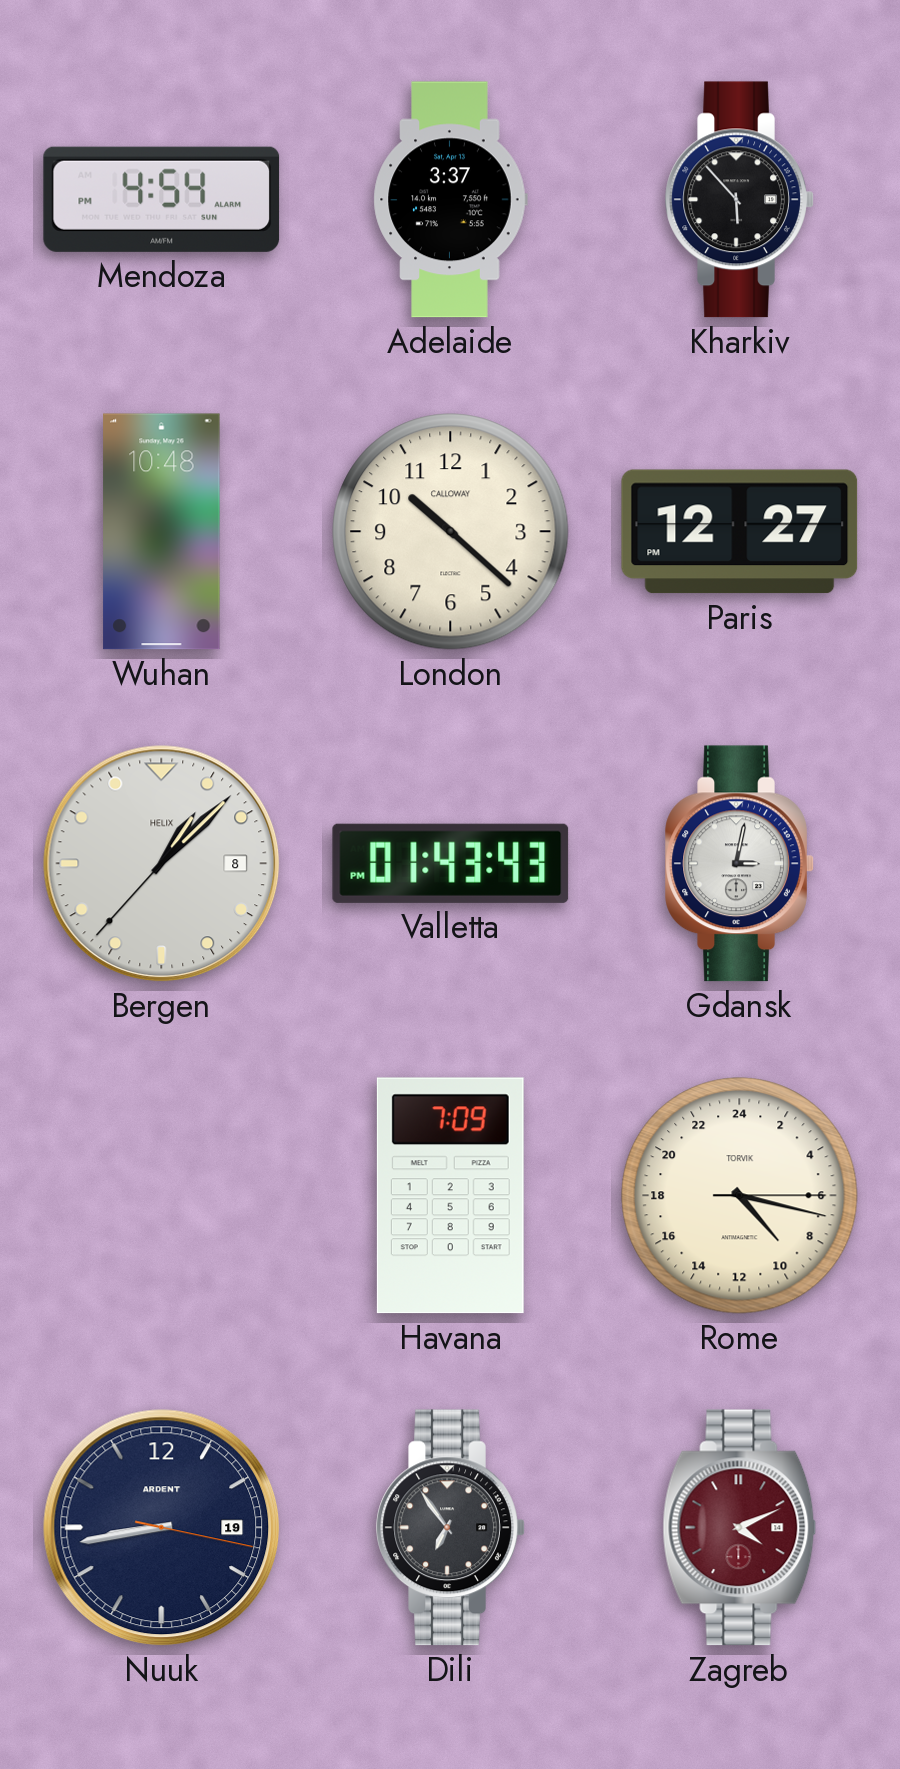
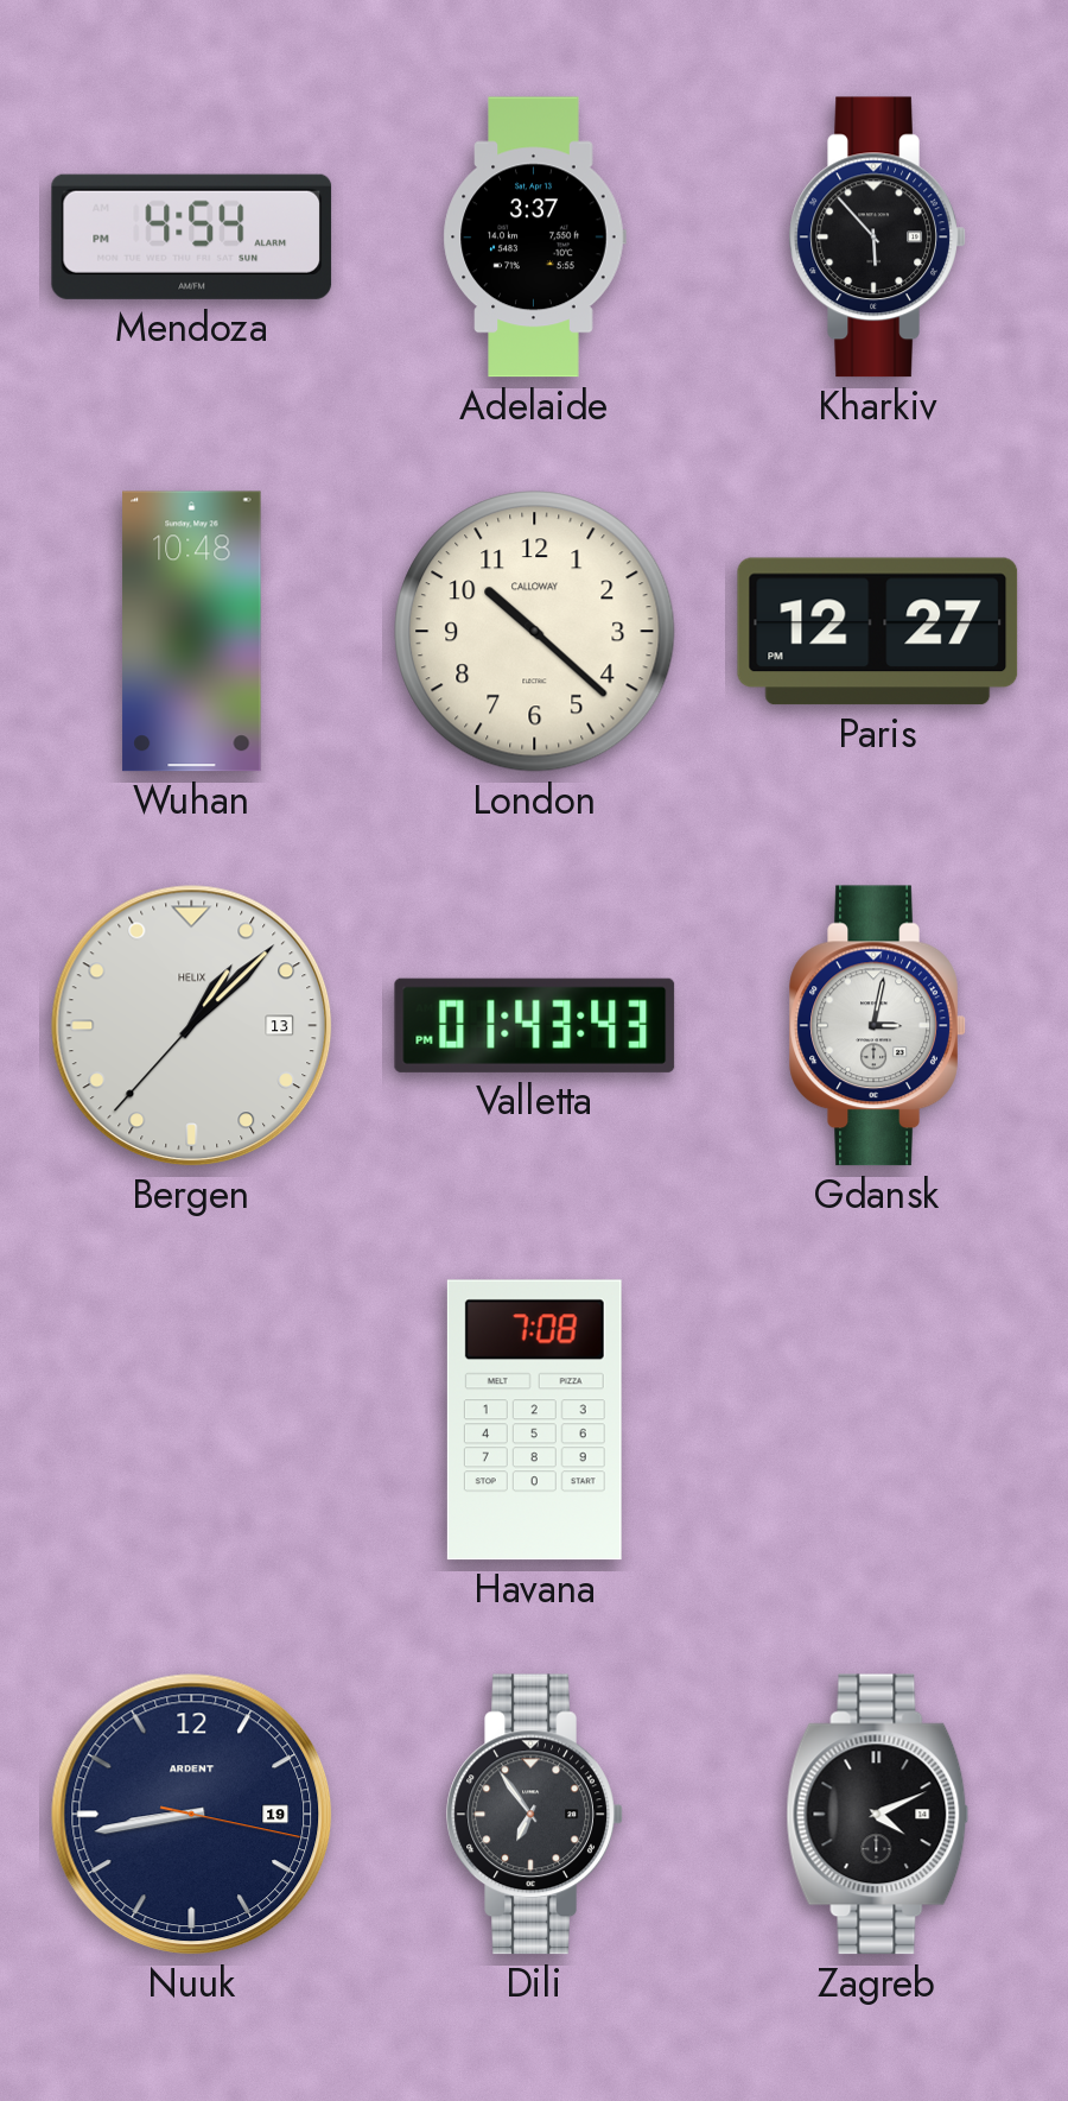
Bergen date: 8 -> 13
Havana: 7:09 -> 7:08
Rome: 9:17 -> none
Zagreb dial: burgundy -> black
